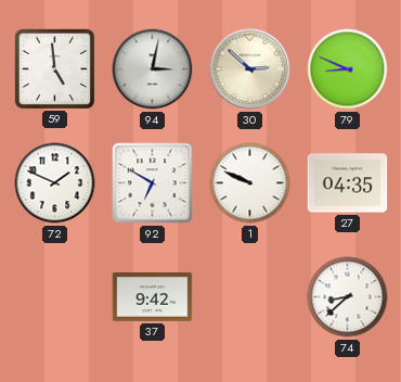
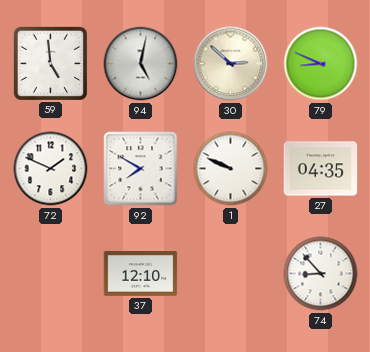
94: 3:02 -> 5:02
92: 6:50 -> 7:50
37: 9:42 -> 12:10
74: 8:38 -> 8:53
